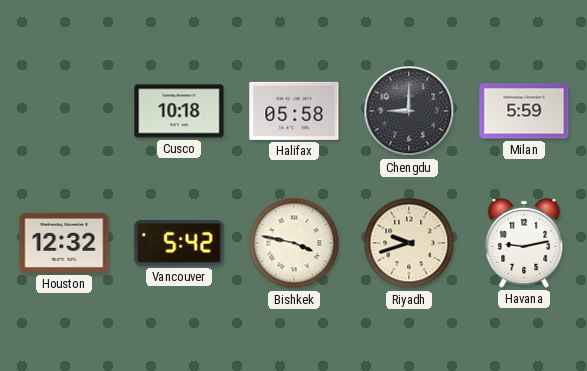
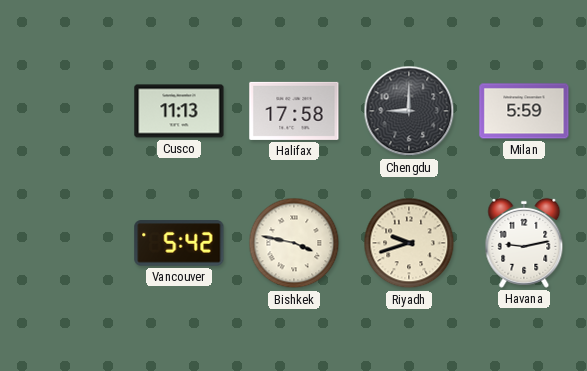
Cusco: 10:18 -> 11:13
Halifax: 05:58 -> 17:58
Houston: 12:32 -> none
